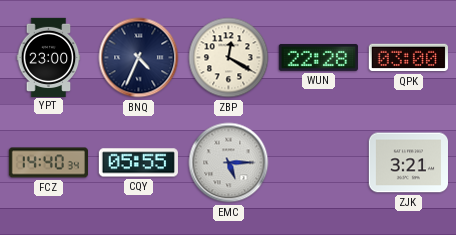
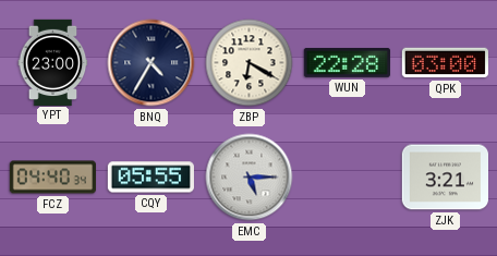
BNQ: 4:34 -> 4:35
ZBP: 12:20 -> 6:20
FCZ: 14:40 -> 04:40
